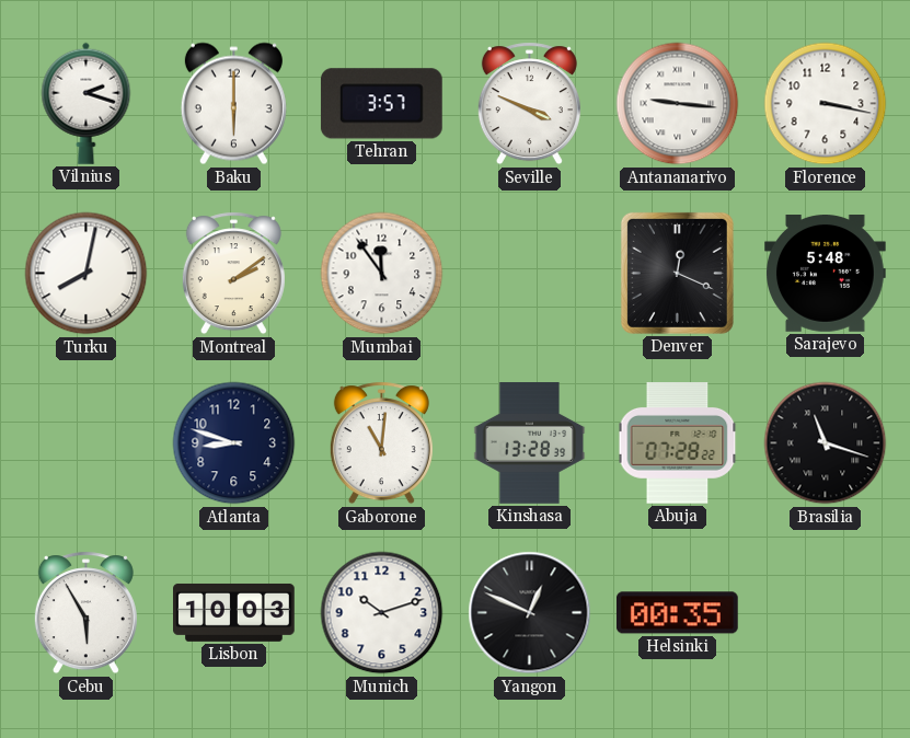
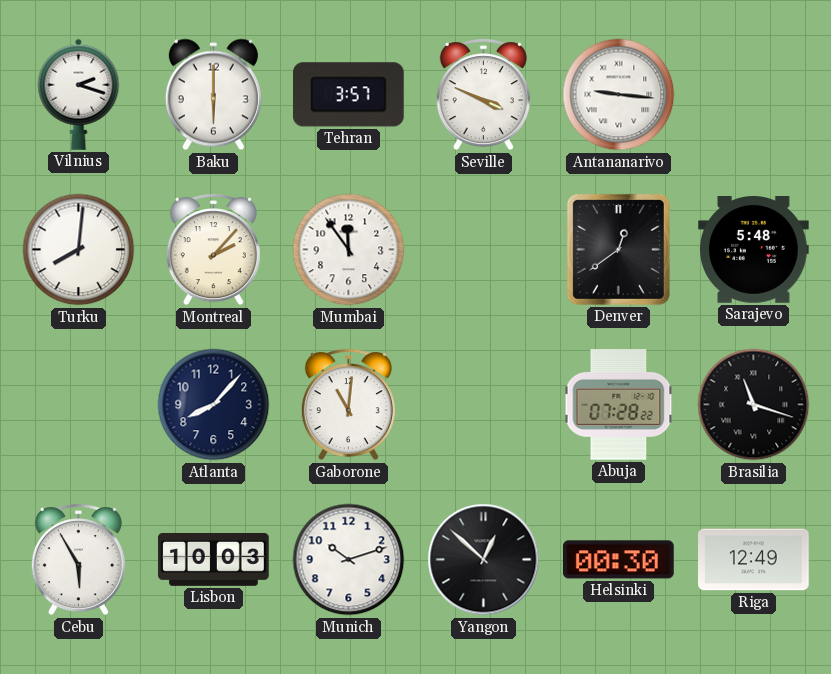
Florence: 3:17 -> none
Turku: 8:02 -> 8:01
Montreal: 2:09 -> 2:07
Denver: 12:19 -> 12:39
Atlanta: 8:48 -> 8:07
Kinshasa: 13:28 -> none
Yangon: 12:49 -> 12:52
Helsinki: 00:35 -> 00:30
Riga: none -> 12:49
